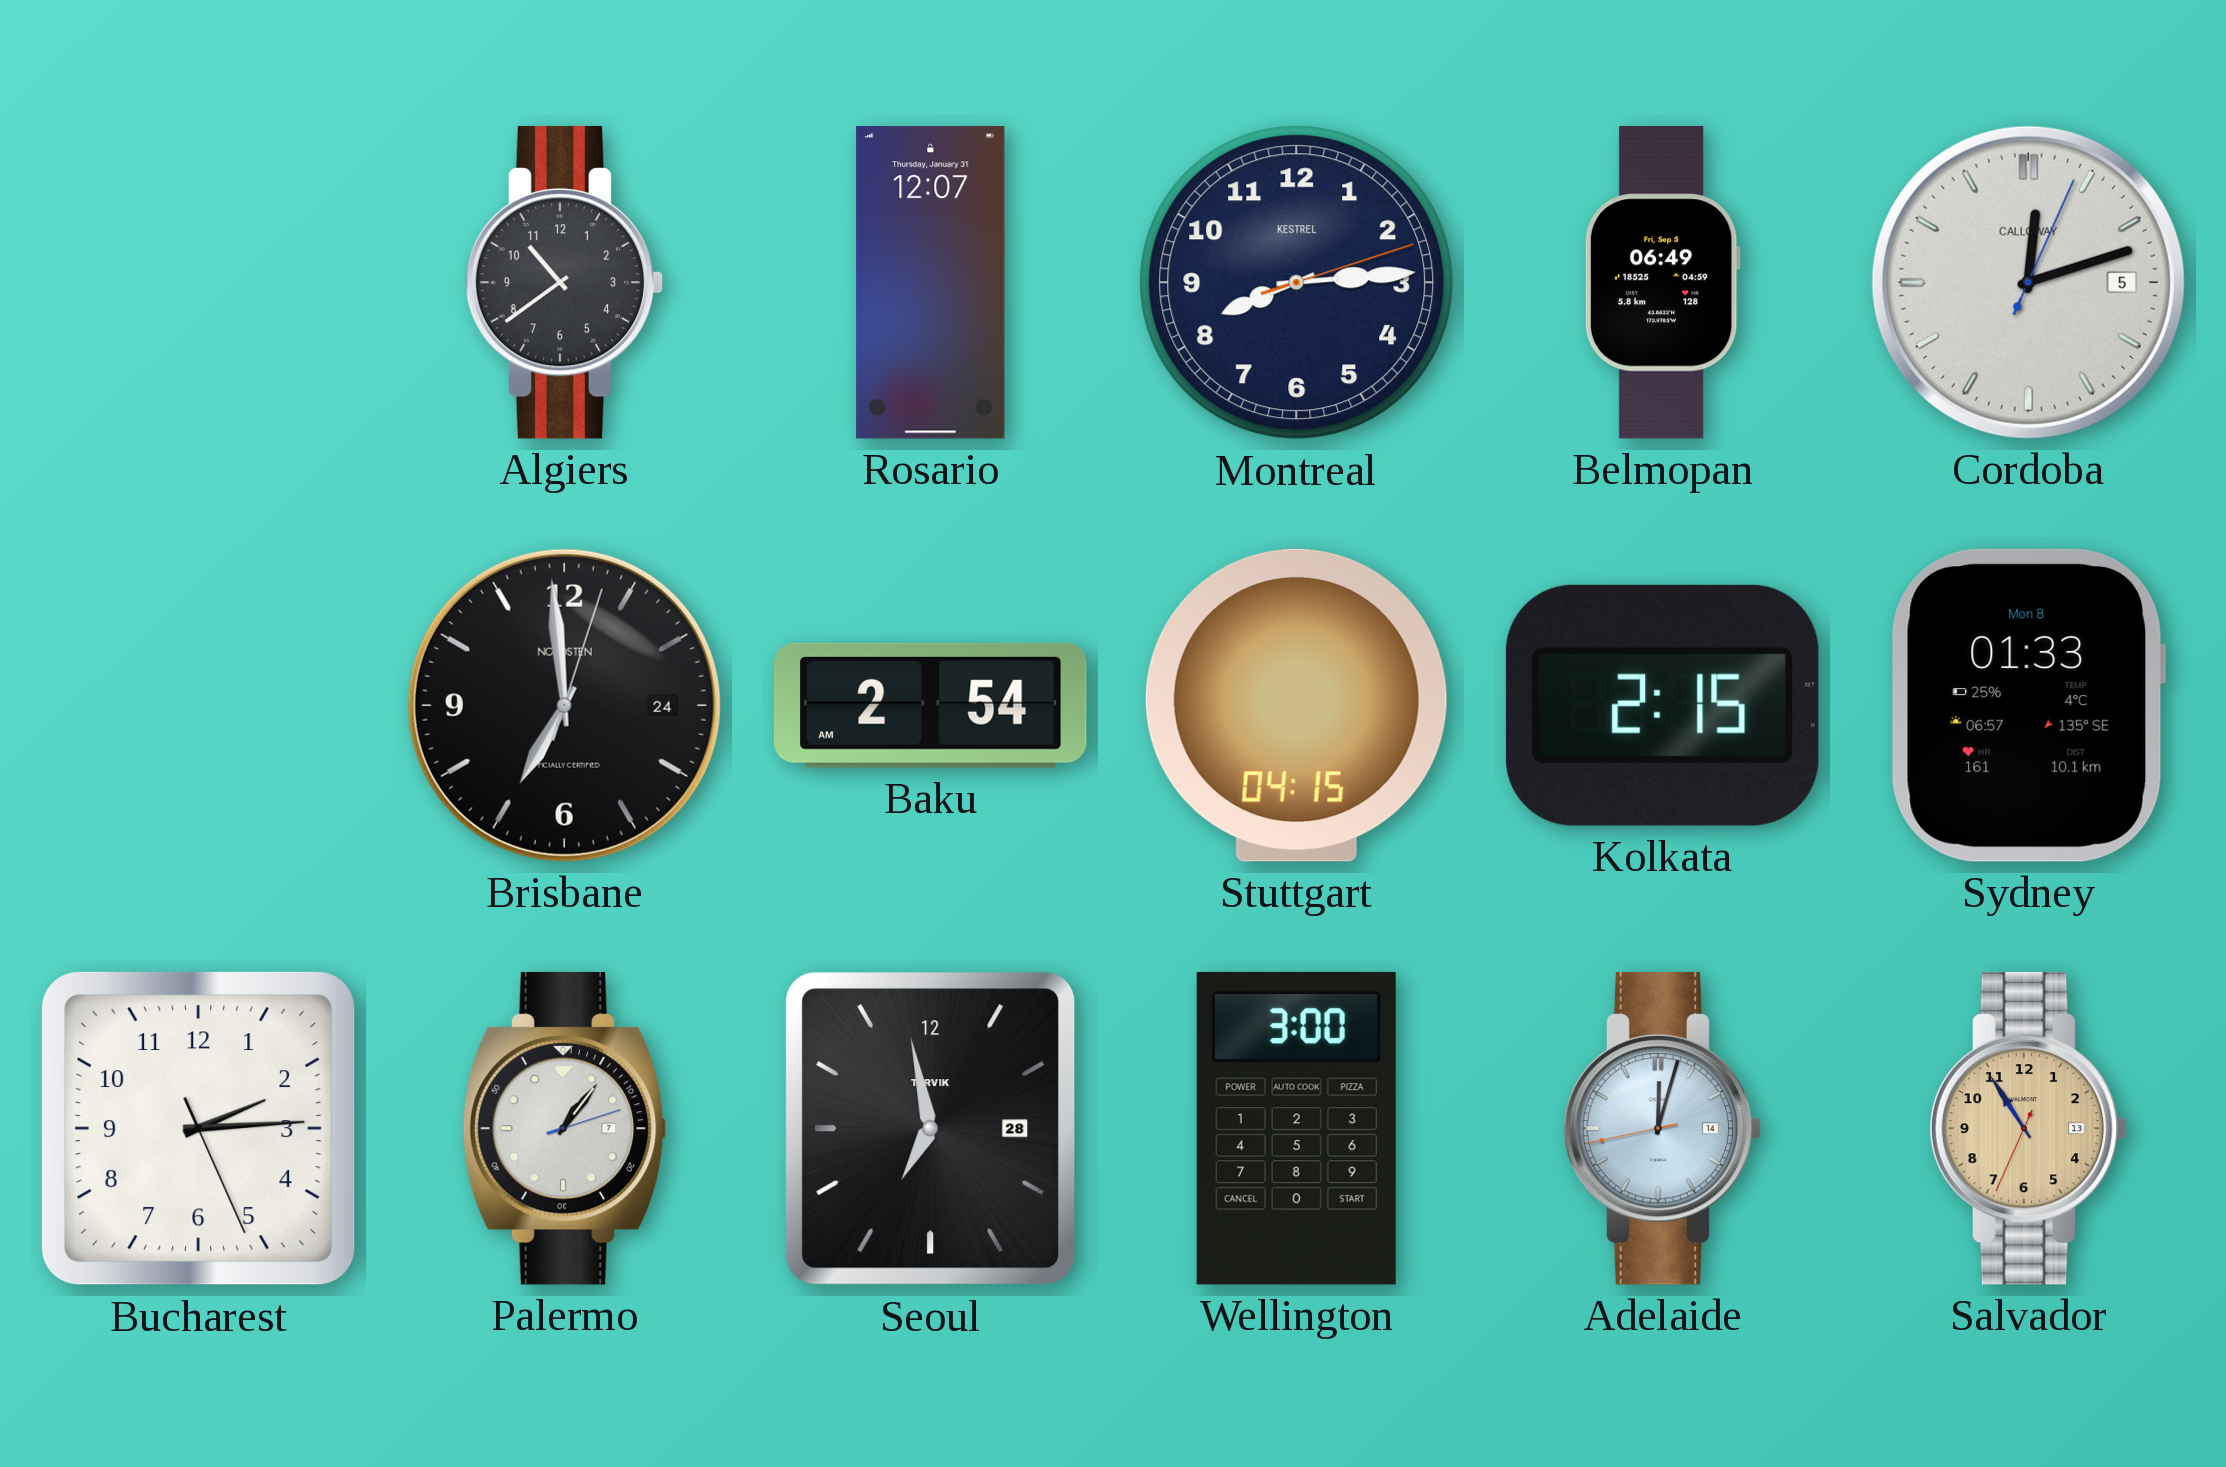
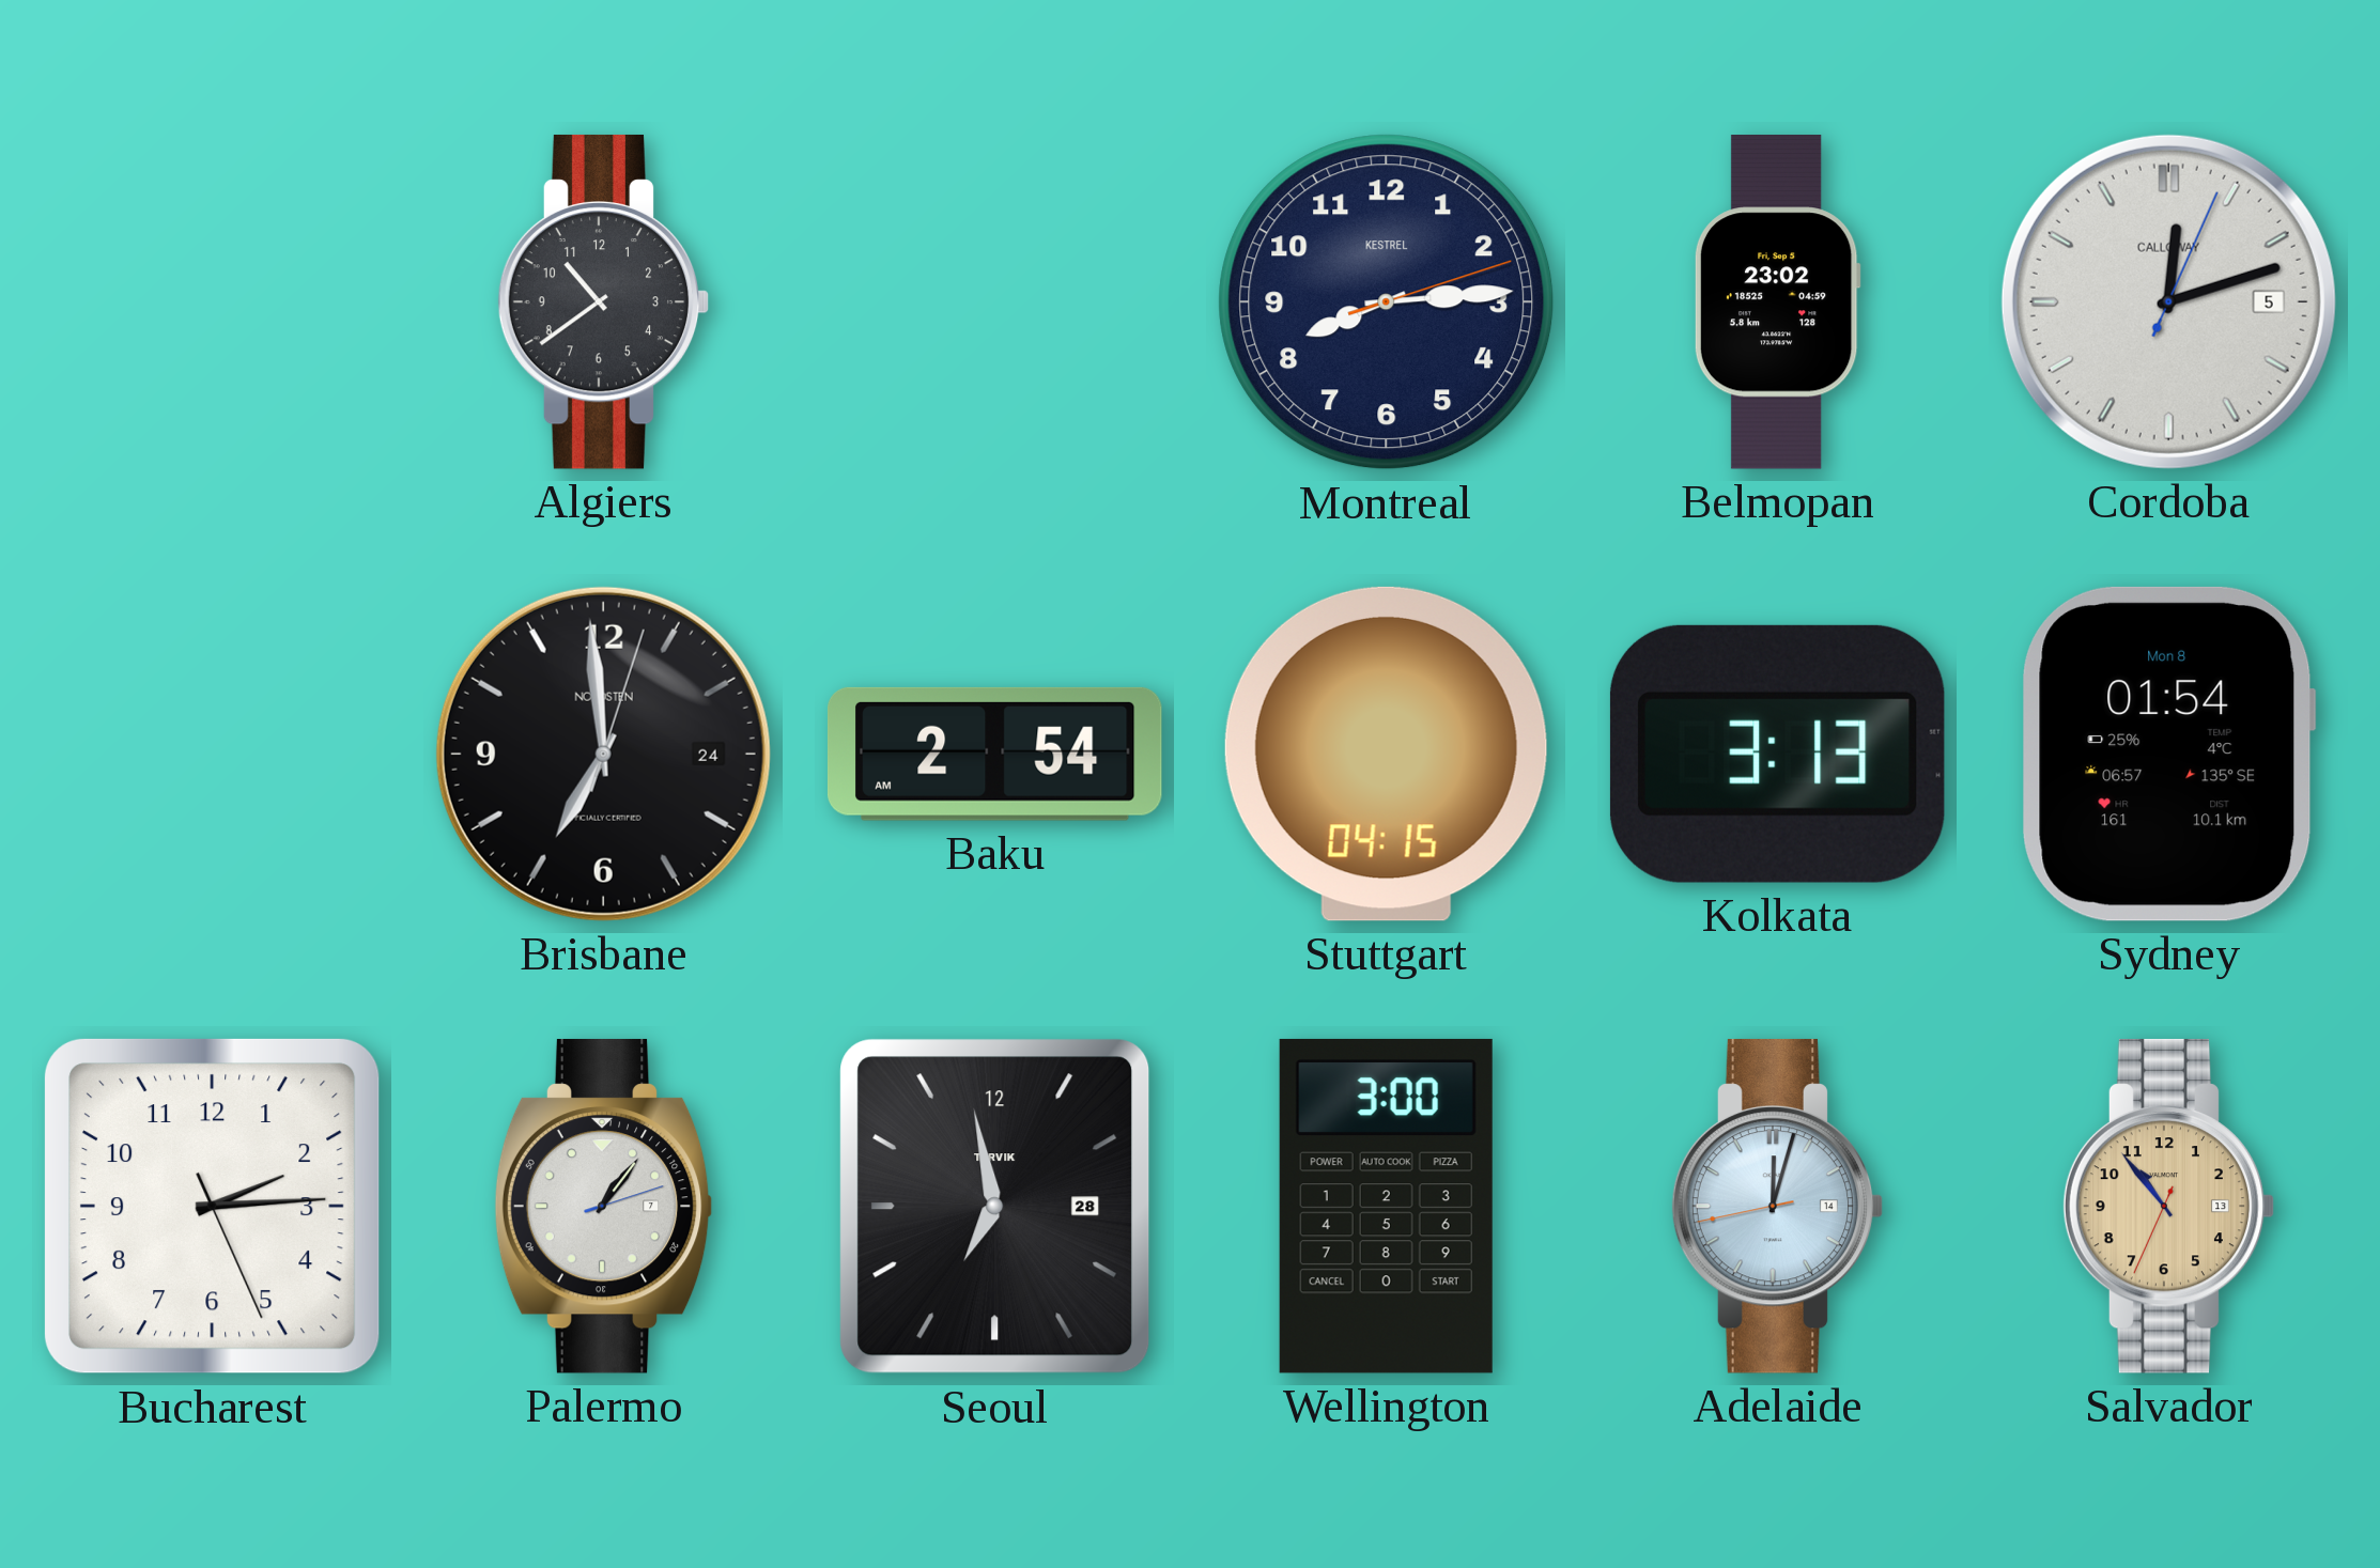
Rosario: 12:07 -> none
Belmopan: 06:49 -> 23:02
Kolkata: 2:15 -> 3:13
Sydney: 01:33 -> 01:54
Salvador: 10:54 -> 10:53
